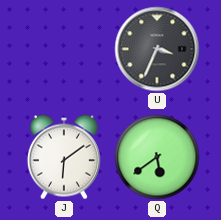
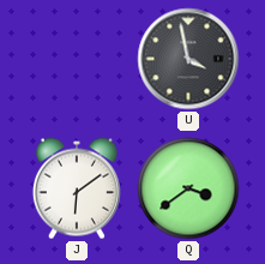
U: 3:34 -> 3:58
Q: 5:39 -> 3:39
